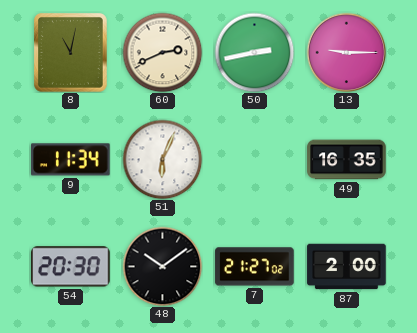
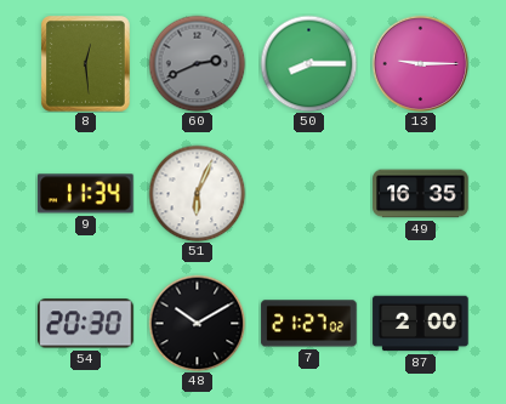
8: 11:02 -> 12:29
60 dial: cream -> grey
50: 2:43 -> 8:15
48: 10:09 -> 10:10
